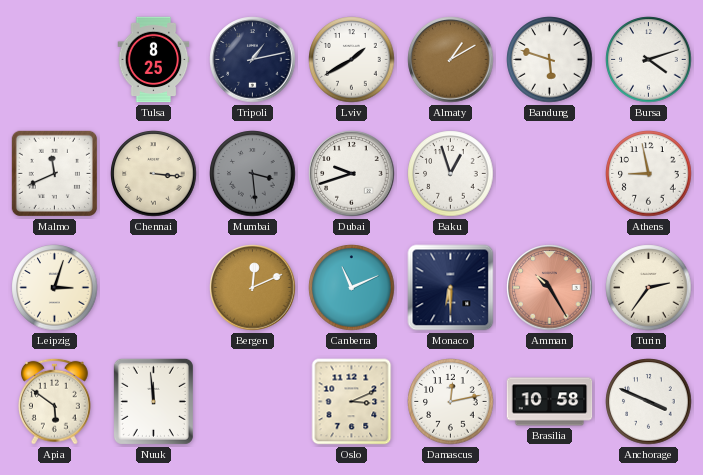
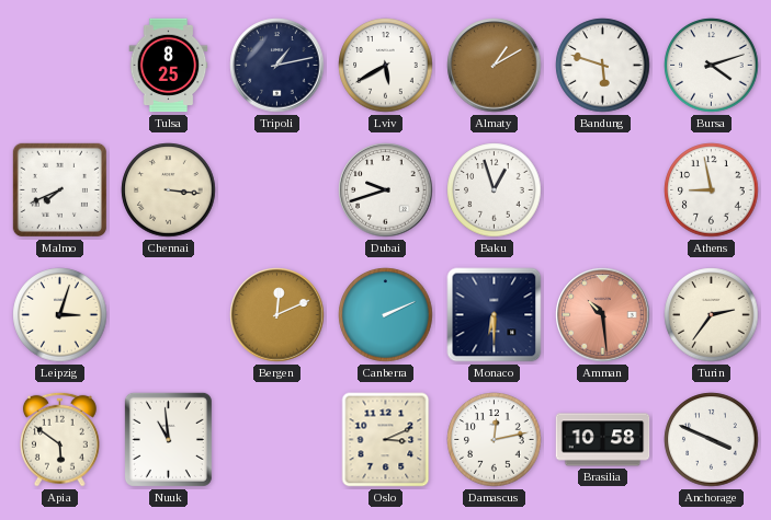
Lviv: 1:40 -> 5:40
Malmo: 11:41 -> 7:41
Mumbai: 3:29 -> none
Canberra: 11:11 -> 2:11
Amman: 10:25 -> 10:29
Nuuk: 11:59 -> 10:59
